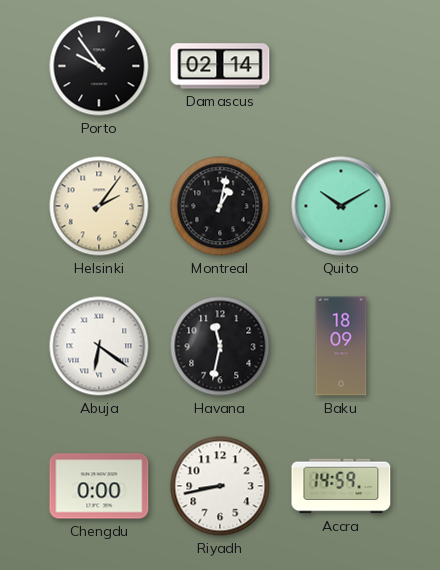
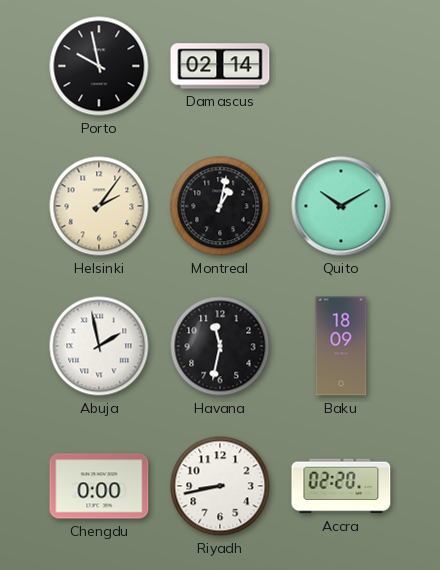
Porto: 9:54 -> 9:58
Abuja: 6:21 -> 1:58
Accra: 14:59 -> 02:20
